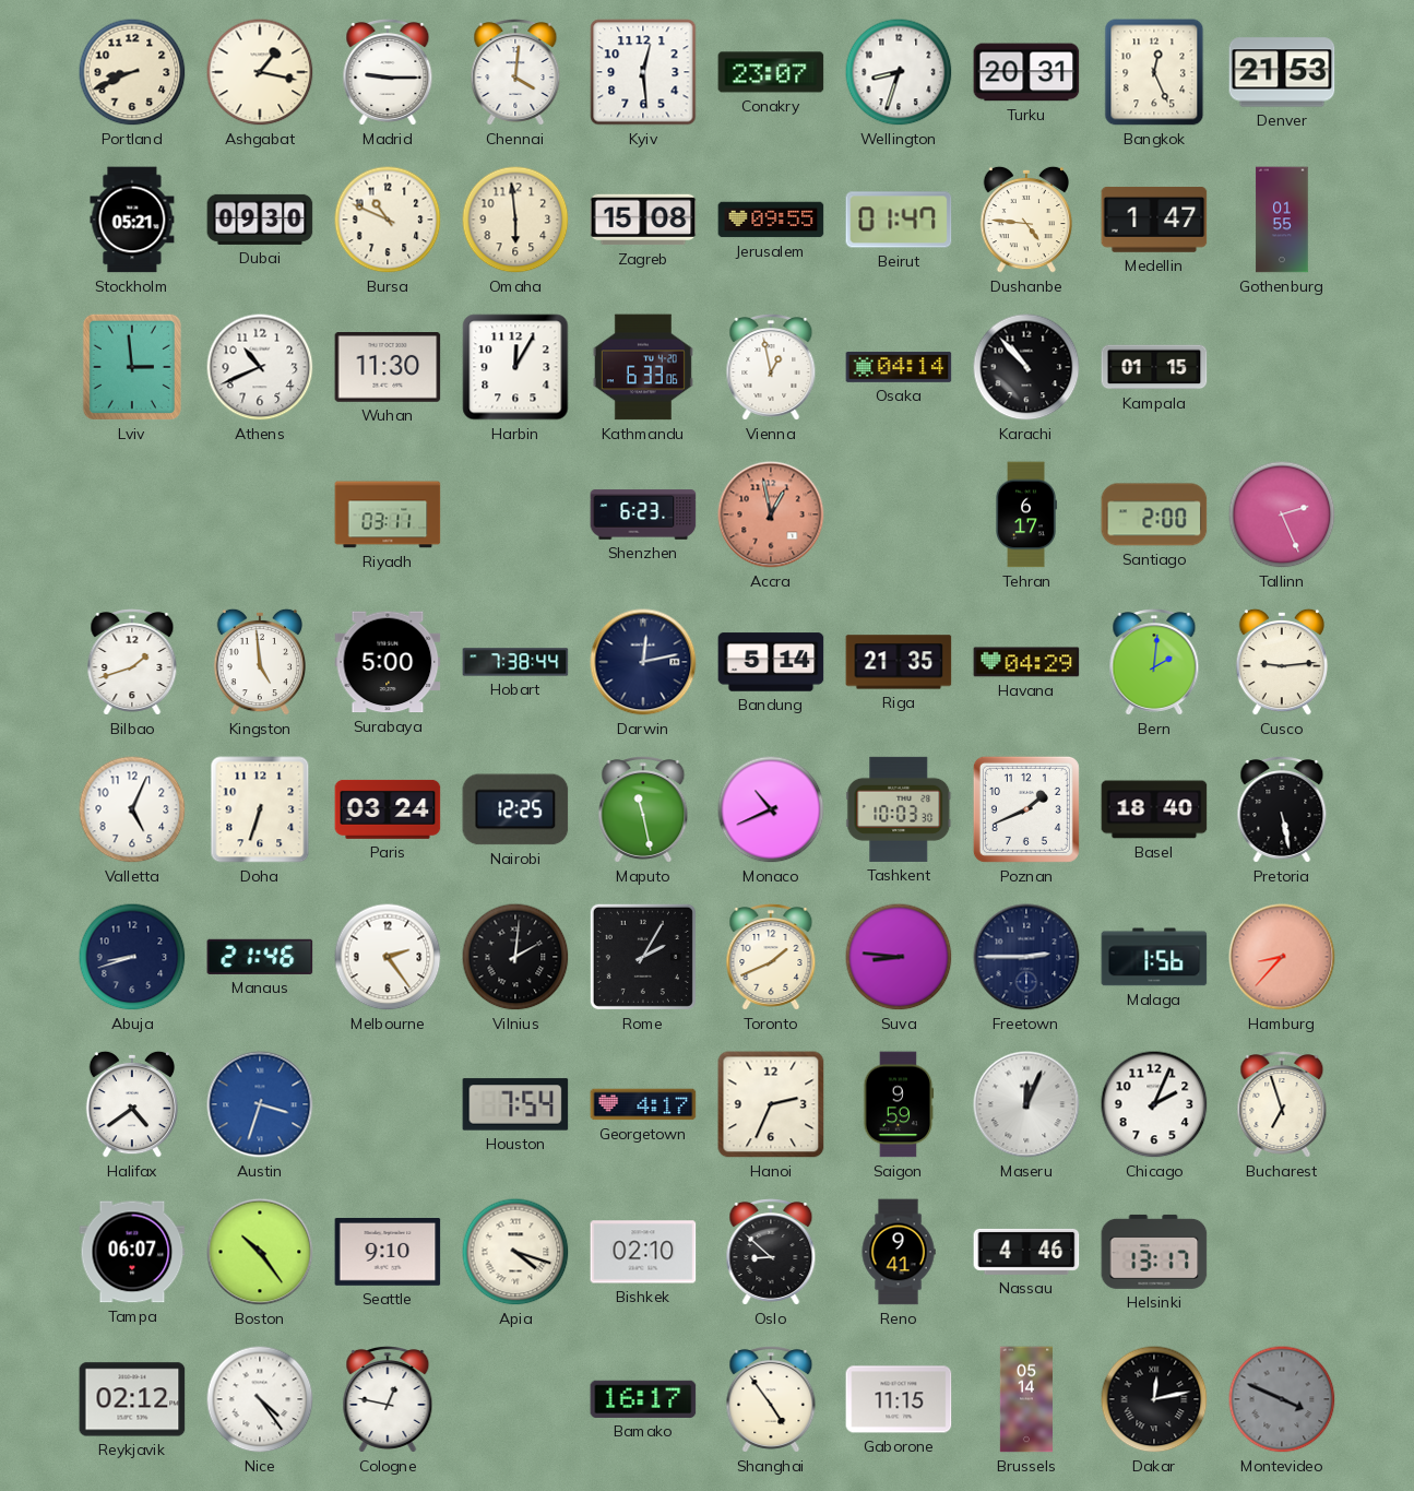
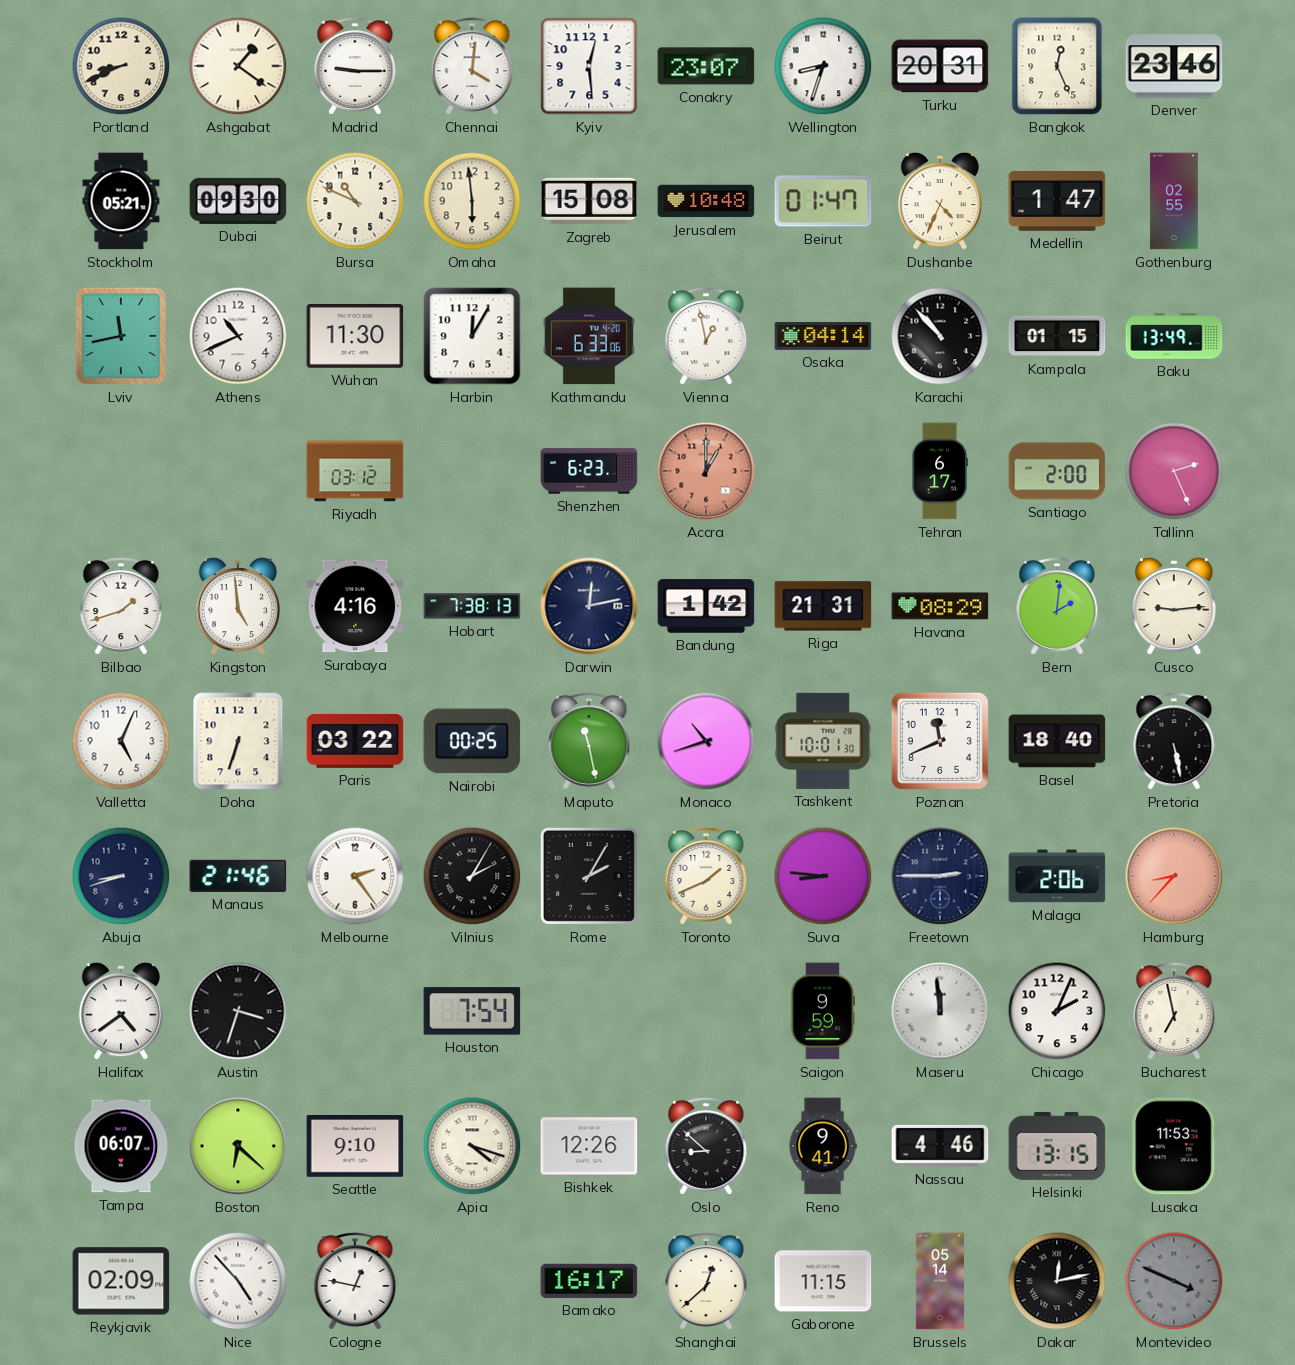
Ashgabat: 1:17 -> 1:21
Denver: 21:53 -> 23:46
Jerusalem: 09:55 -> 10:48
Dushanbe: 4:46 -> 4:34
Gothenburg: 01:55 -> 02:55
Lviv: 2:59 -> 11:43
Baku: none -> 13:49
Riyadh: 03:11 -> 03:12
Accra: 12:58 -> 1:00
Surabaya: 5:00 -> 4:16
Hobart: 7:38:44 -> 7:38:13
Bandung: 5:14 -> 1:42
Riga: 21:35 -> 21:31
Havana: 04:29 -> 08:29
Paris: 03:24 -> 03:22
Nairobi: 12:25 -> 00:25
Monaco: 10:41 -> 10:42
Tashkent: 10:03 -> 10:01
Poznan: 1:41 -> 11:41
Vilnius: 2:01 -> 2:05
Malaga: 1:56 -> 2:06
Austin dial: blue -> black
Georgetown: 4:17 -> none
Hanoi: 2:34 -> none
Maseru: 12:04 -> 11:59
Bucharest: 6:57 -> 6:58
Boston: 10:24 -> 6:22
Bishkek: 02:10 -> 12:26
Helsinki: 13:17 -> 13:15
Lusaka: none -> 11:53
Reykjavik: 02:12 -> 02:09
Nice: 4:24 -> 4:53
Shanghai: 4:54 -> 12:38
